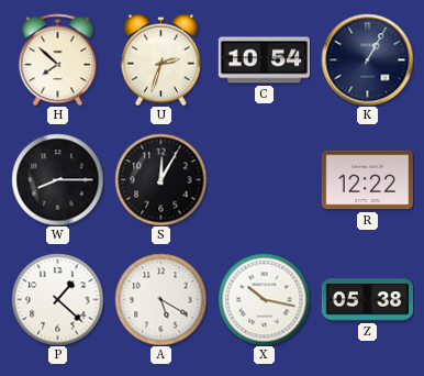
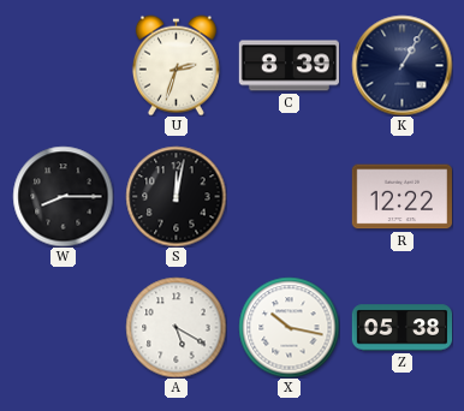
H: 7:52 -> none
C: 10:54 -> 8:39
S: 12:05 -> 12:02
P: 1:22 -> none
